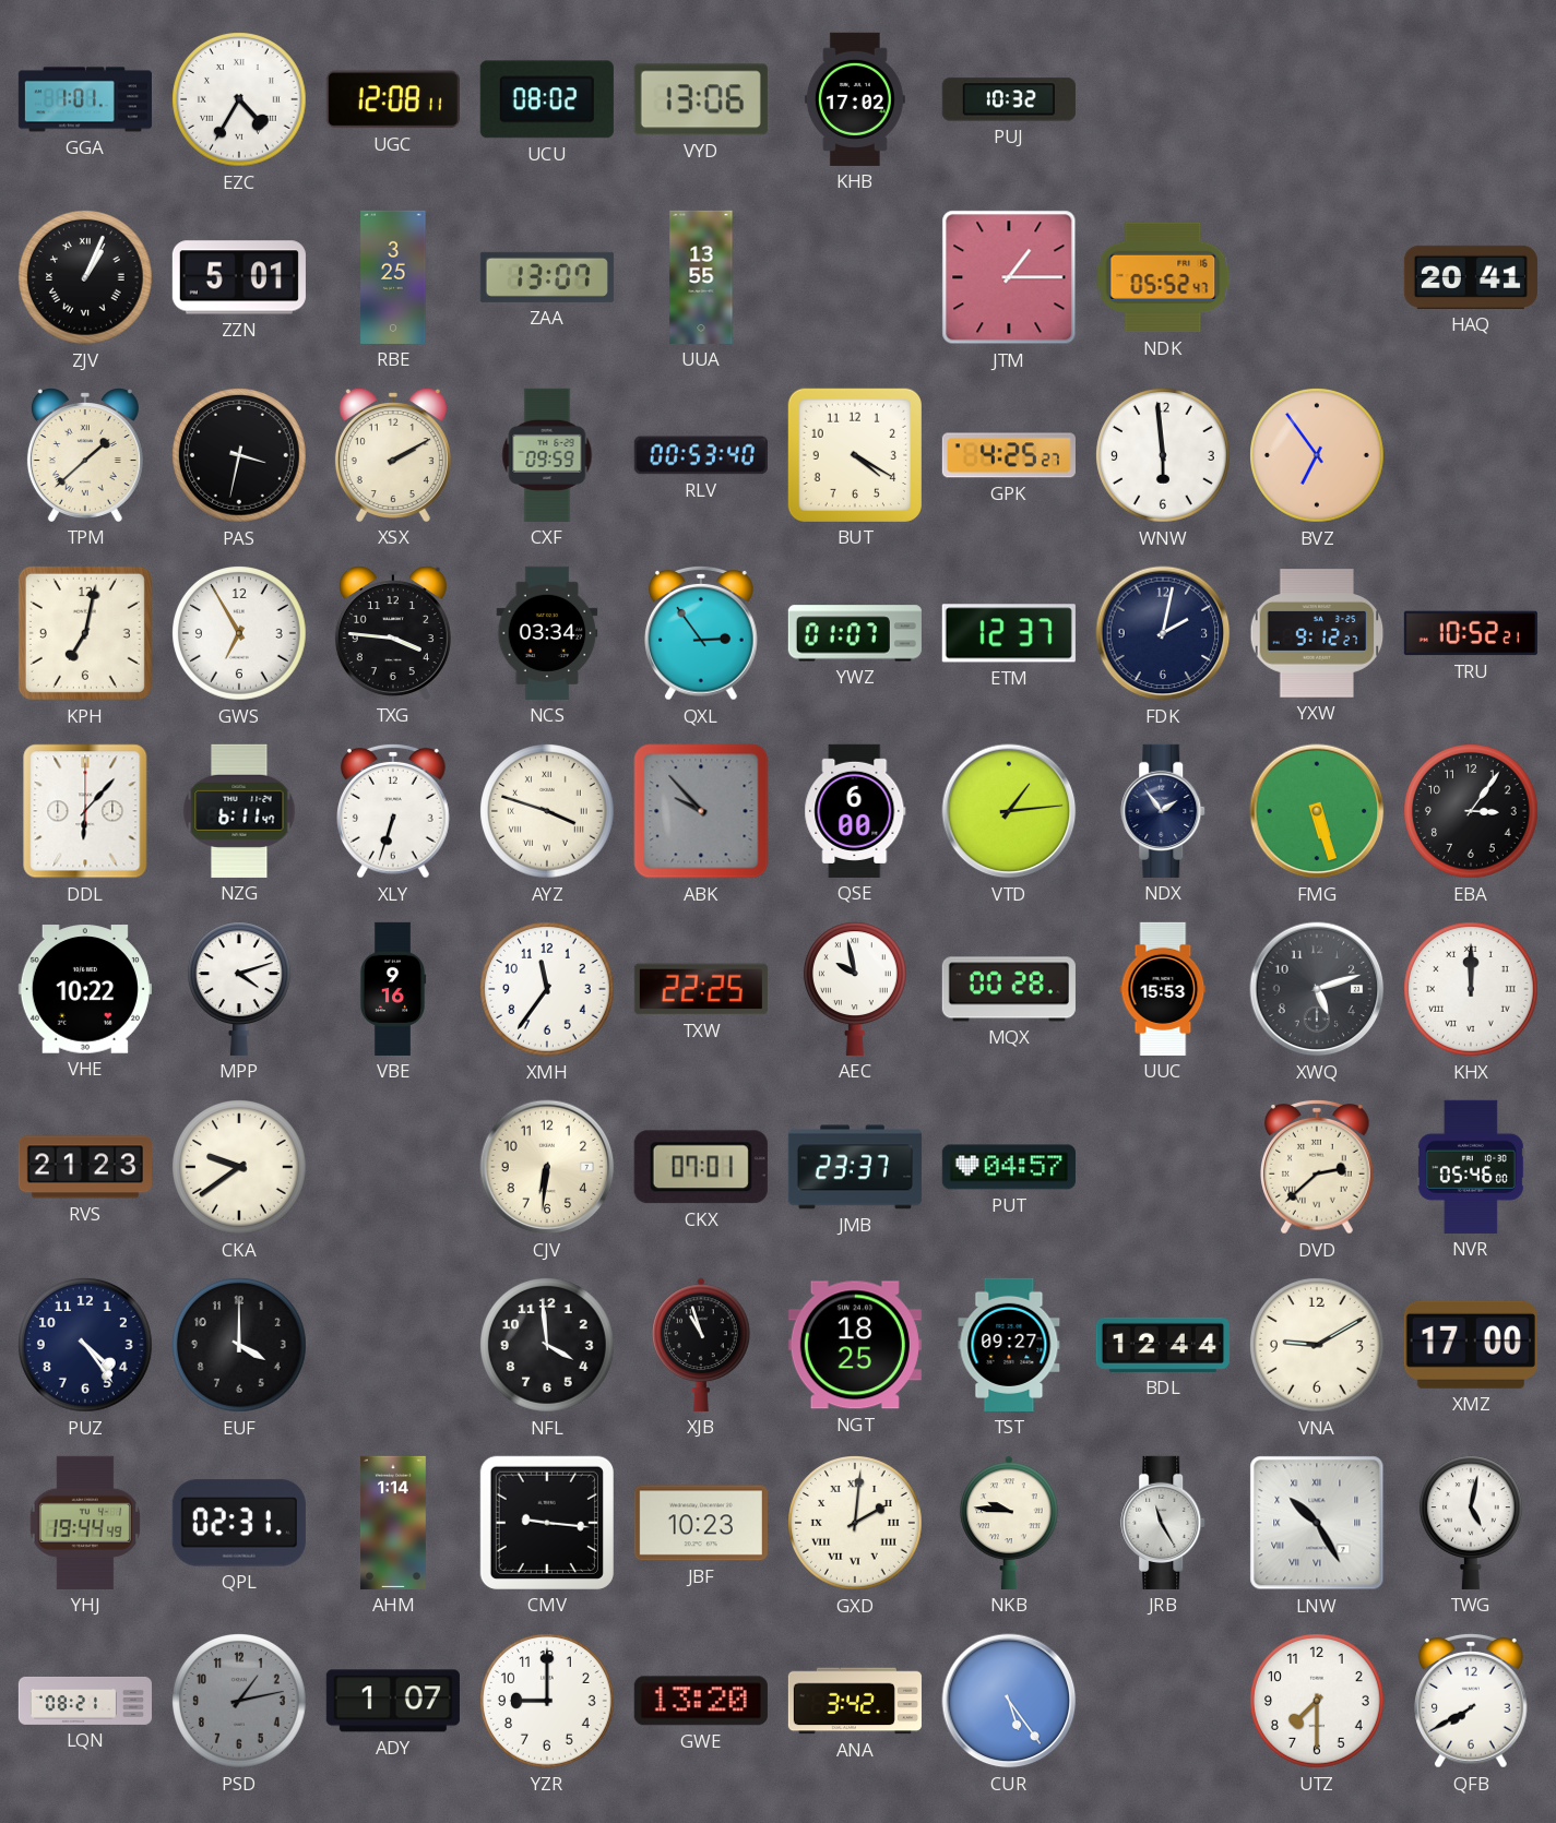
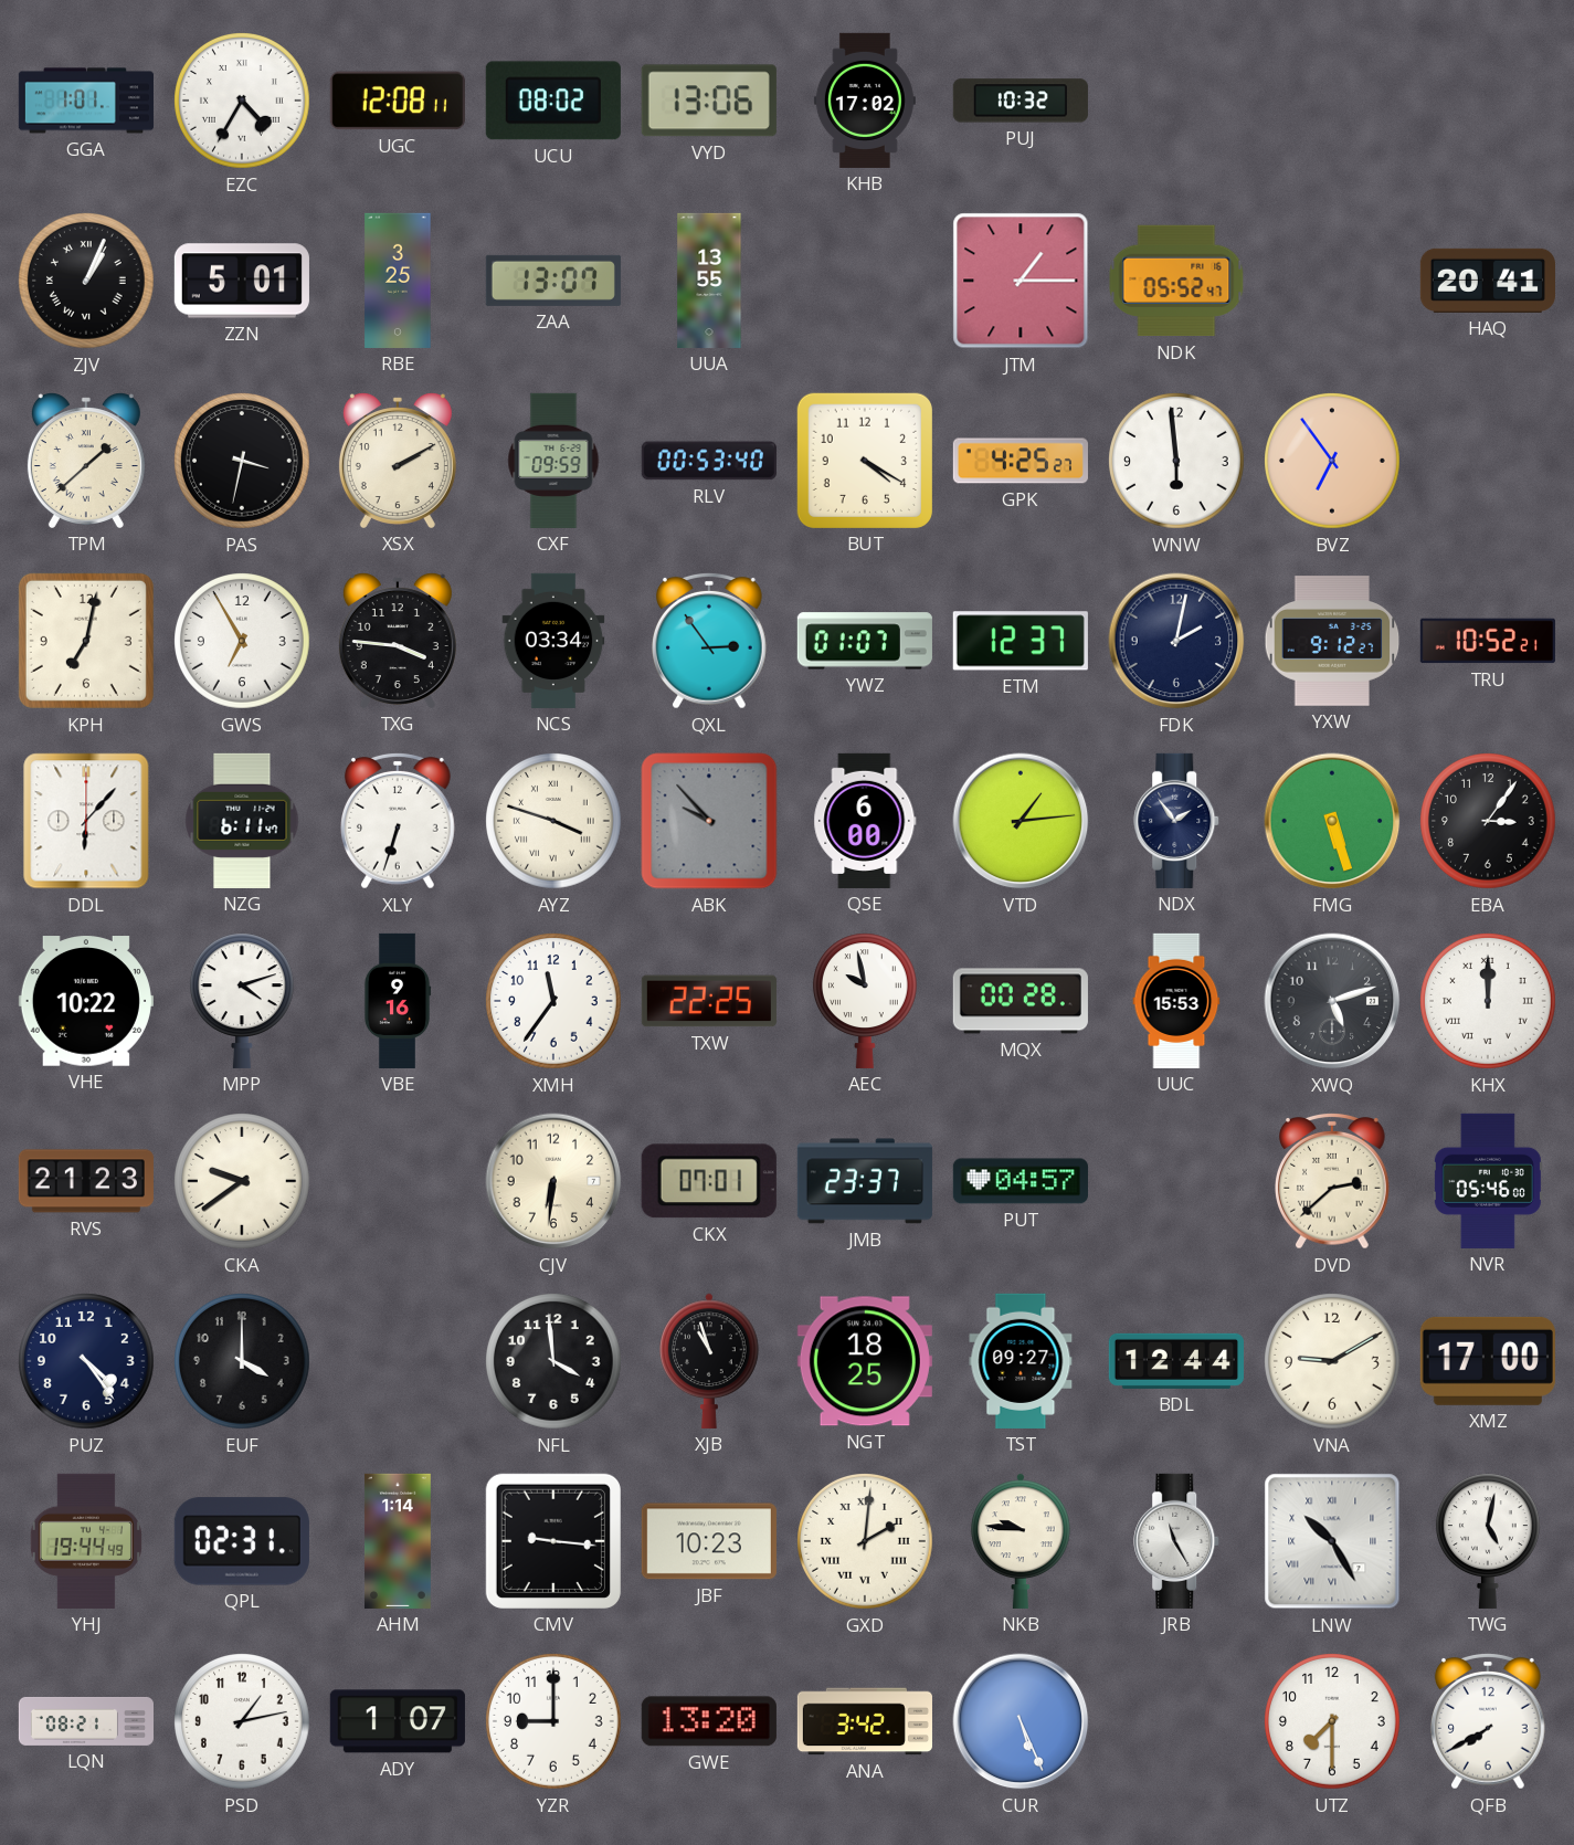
PSD dial: grey -> white
CUR: 5:24 -> 5:26
